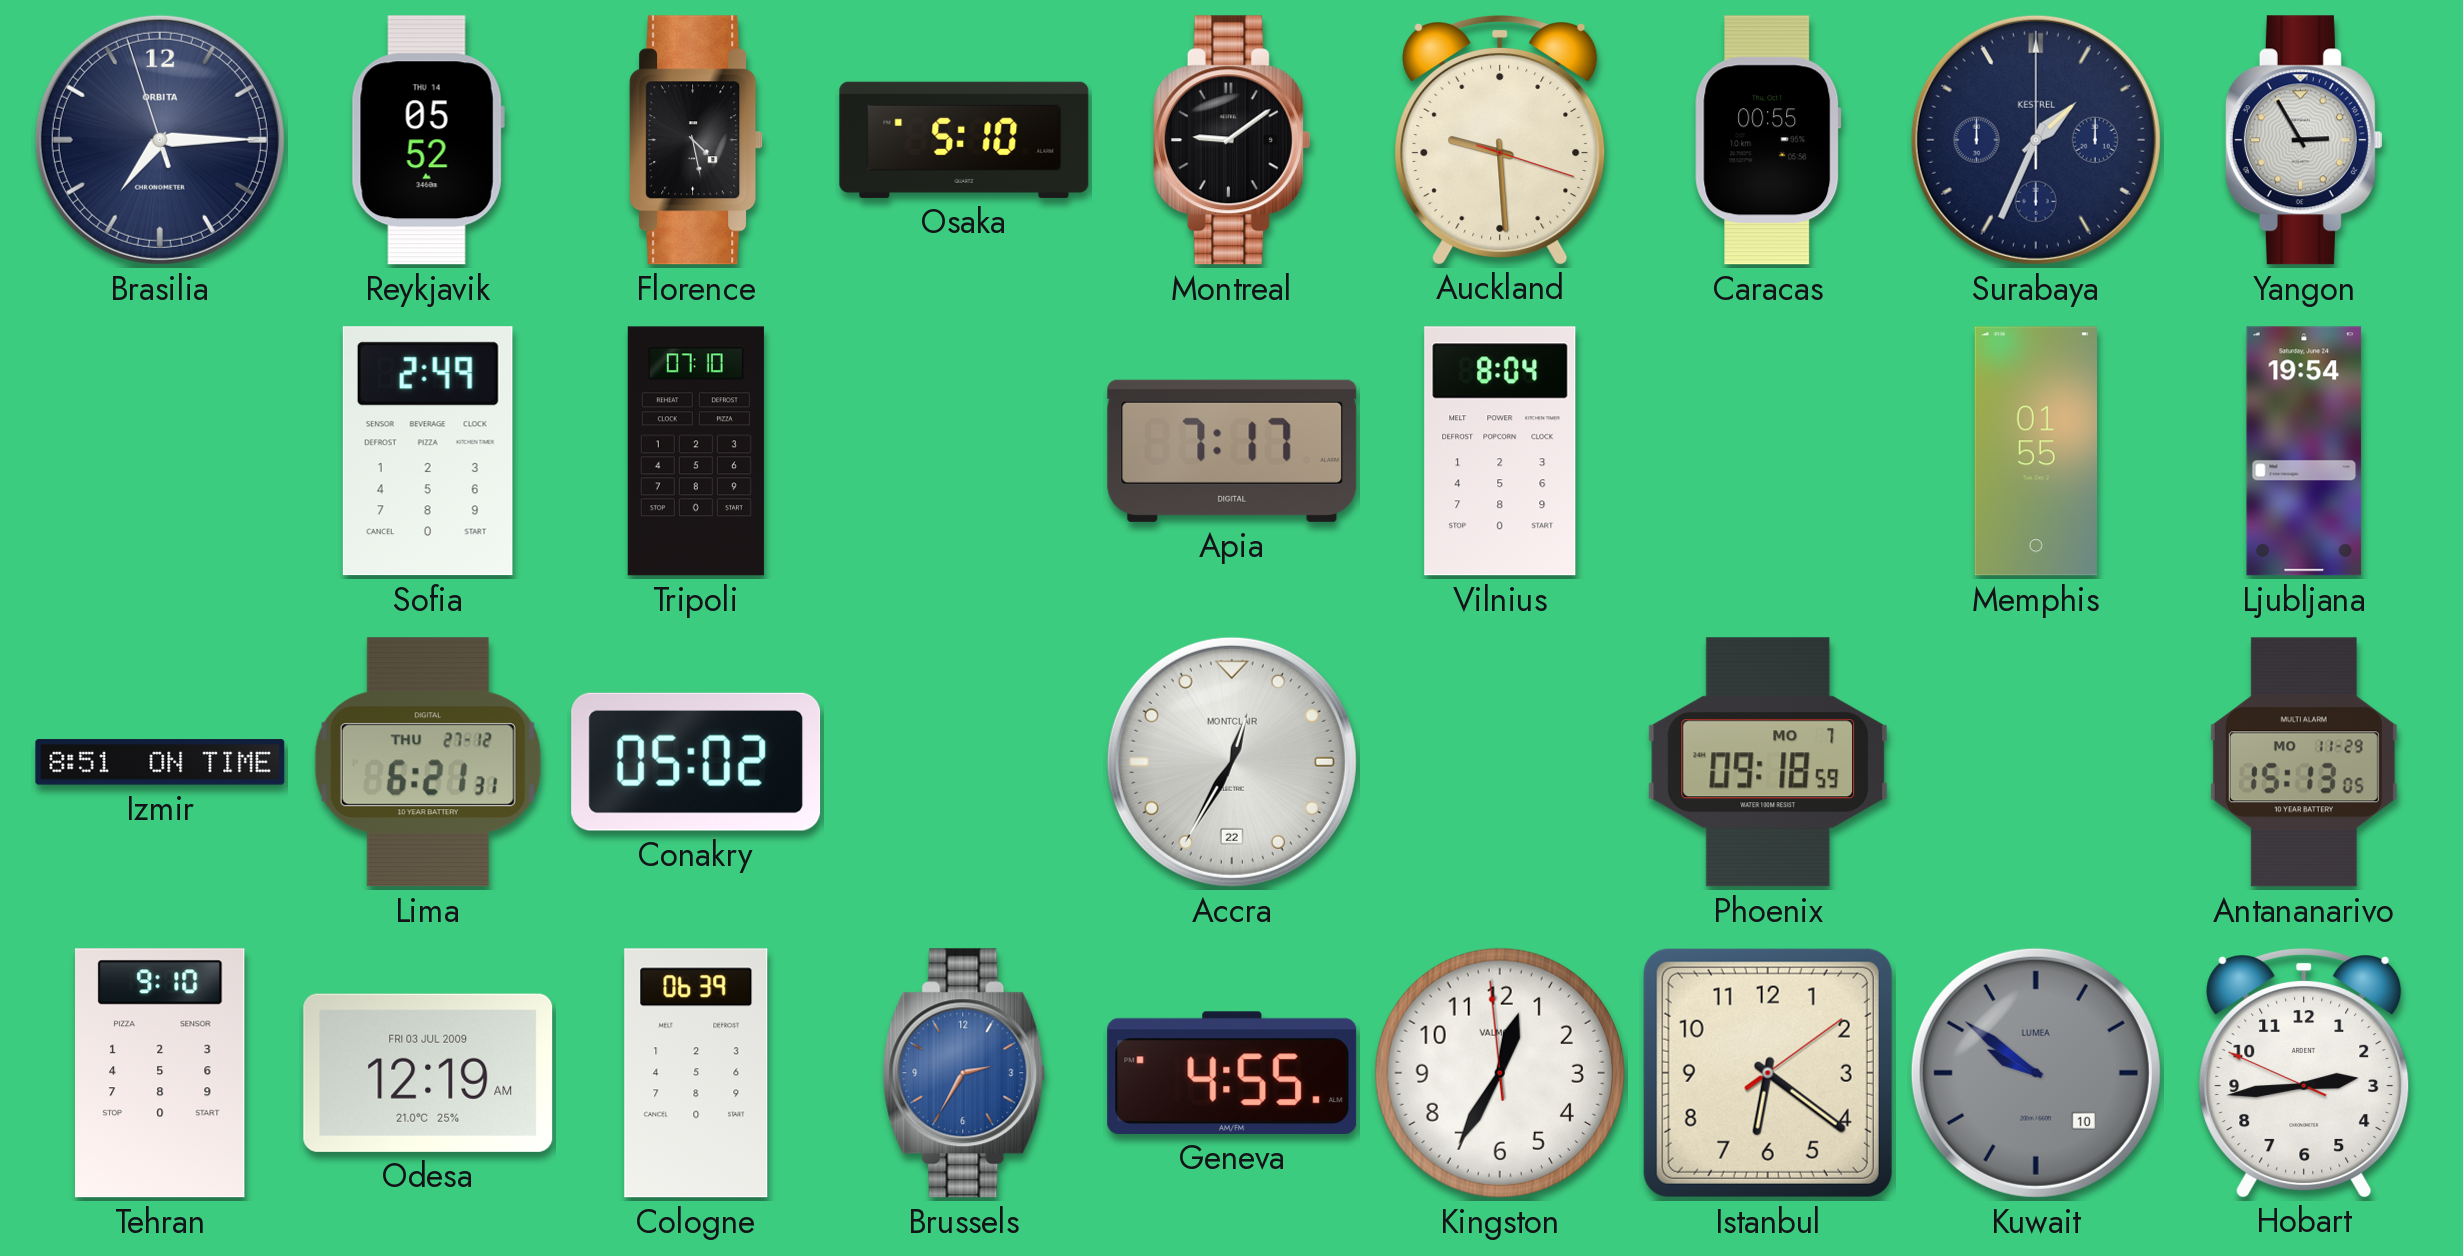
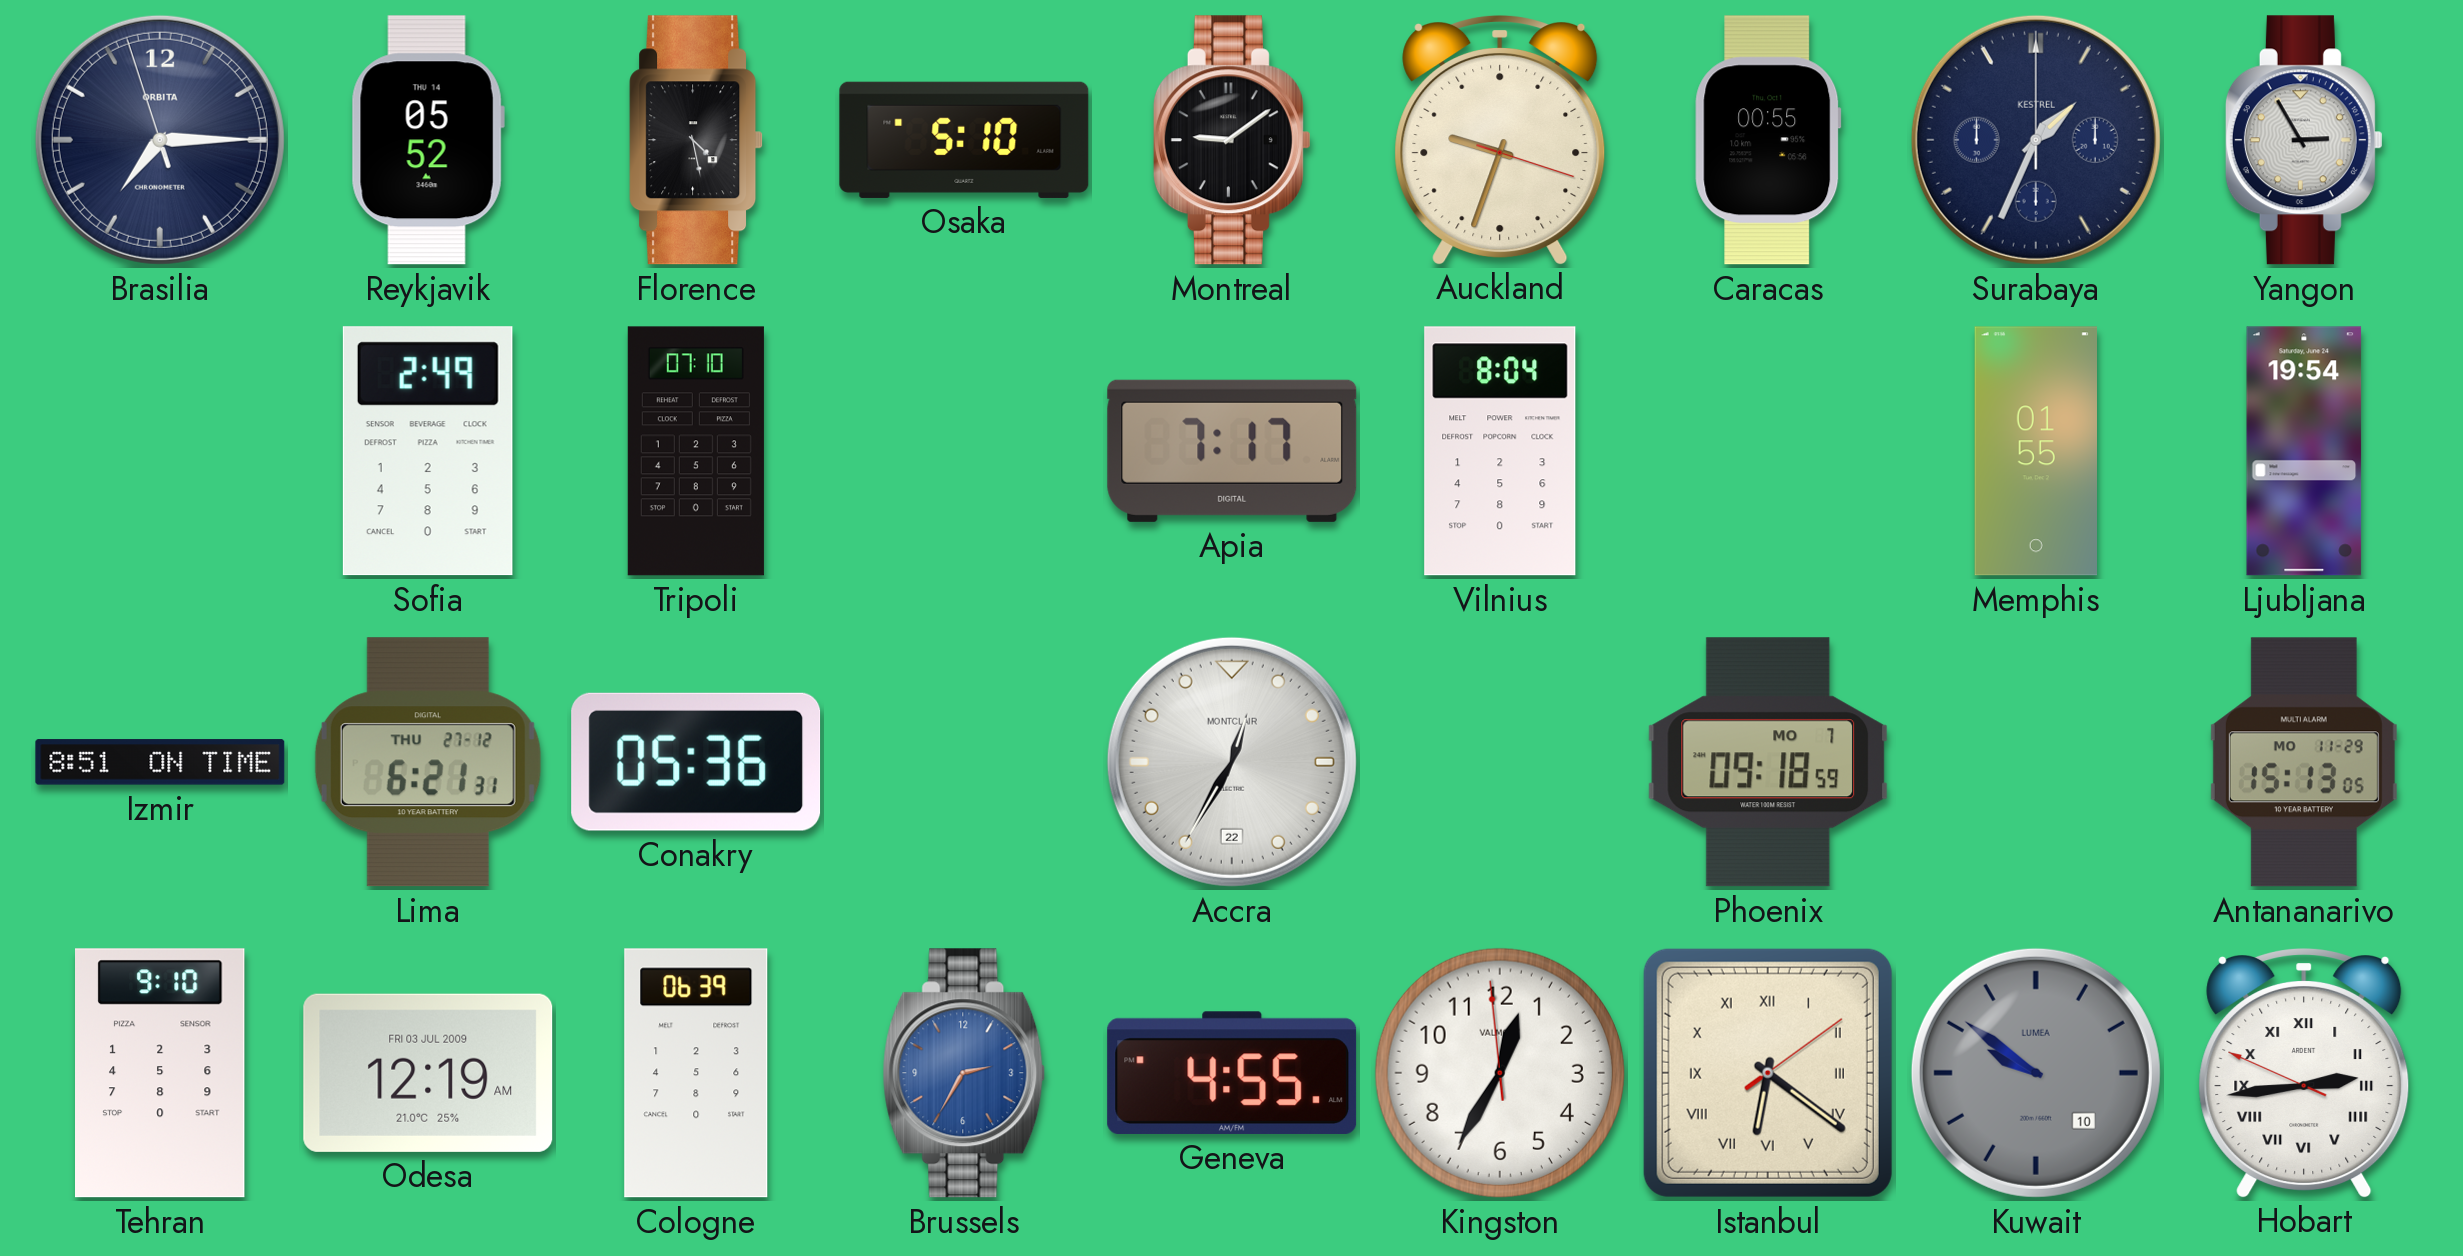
Auckland: 9:29 -> 9:33
Conakry: 05:02 -> 05:36
Istanbul numerals: Arabic -> Roman
Hobart numerals: Arabic -> Roman
